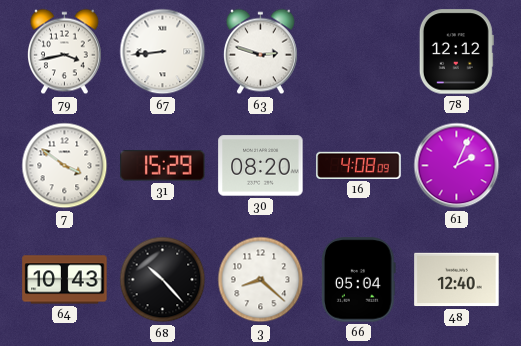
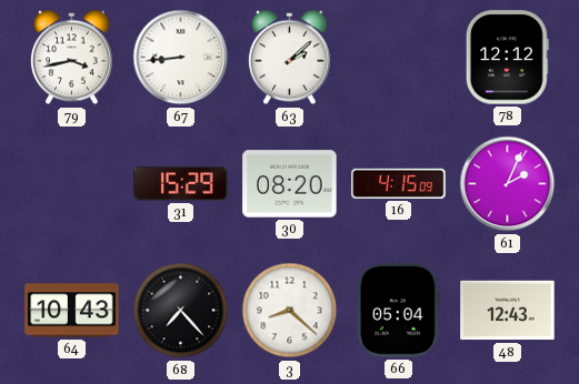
63: 2:48 -> 2:08
7: 3:51 -> none
16: 4:08 -> 4:15
68: 10:23 -> 7:23
48: 12:40 -> 12:43
